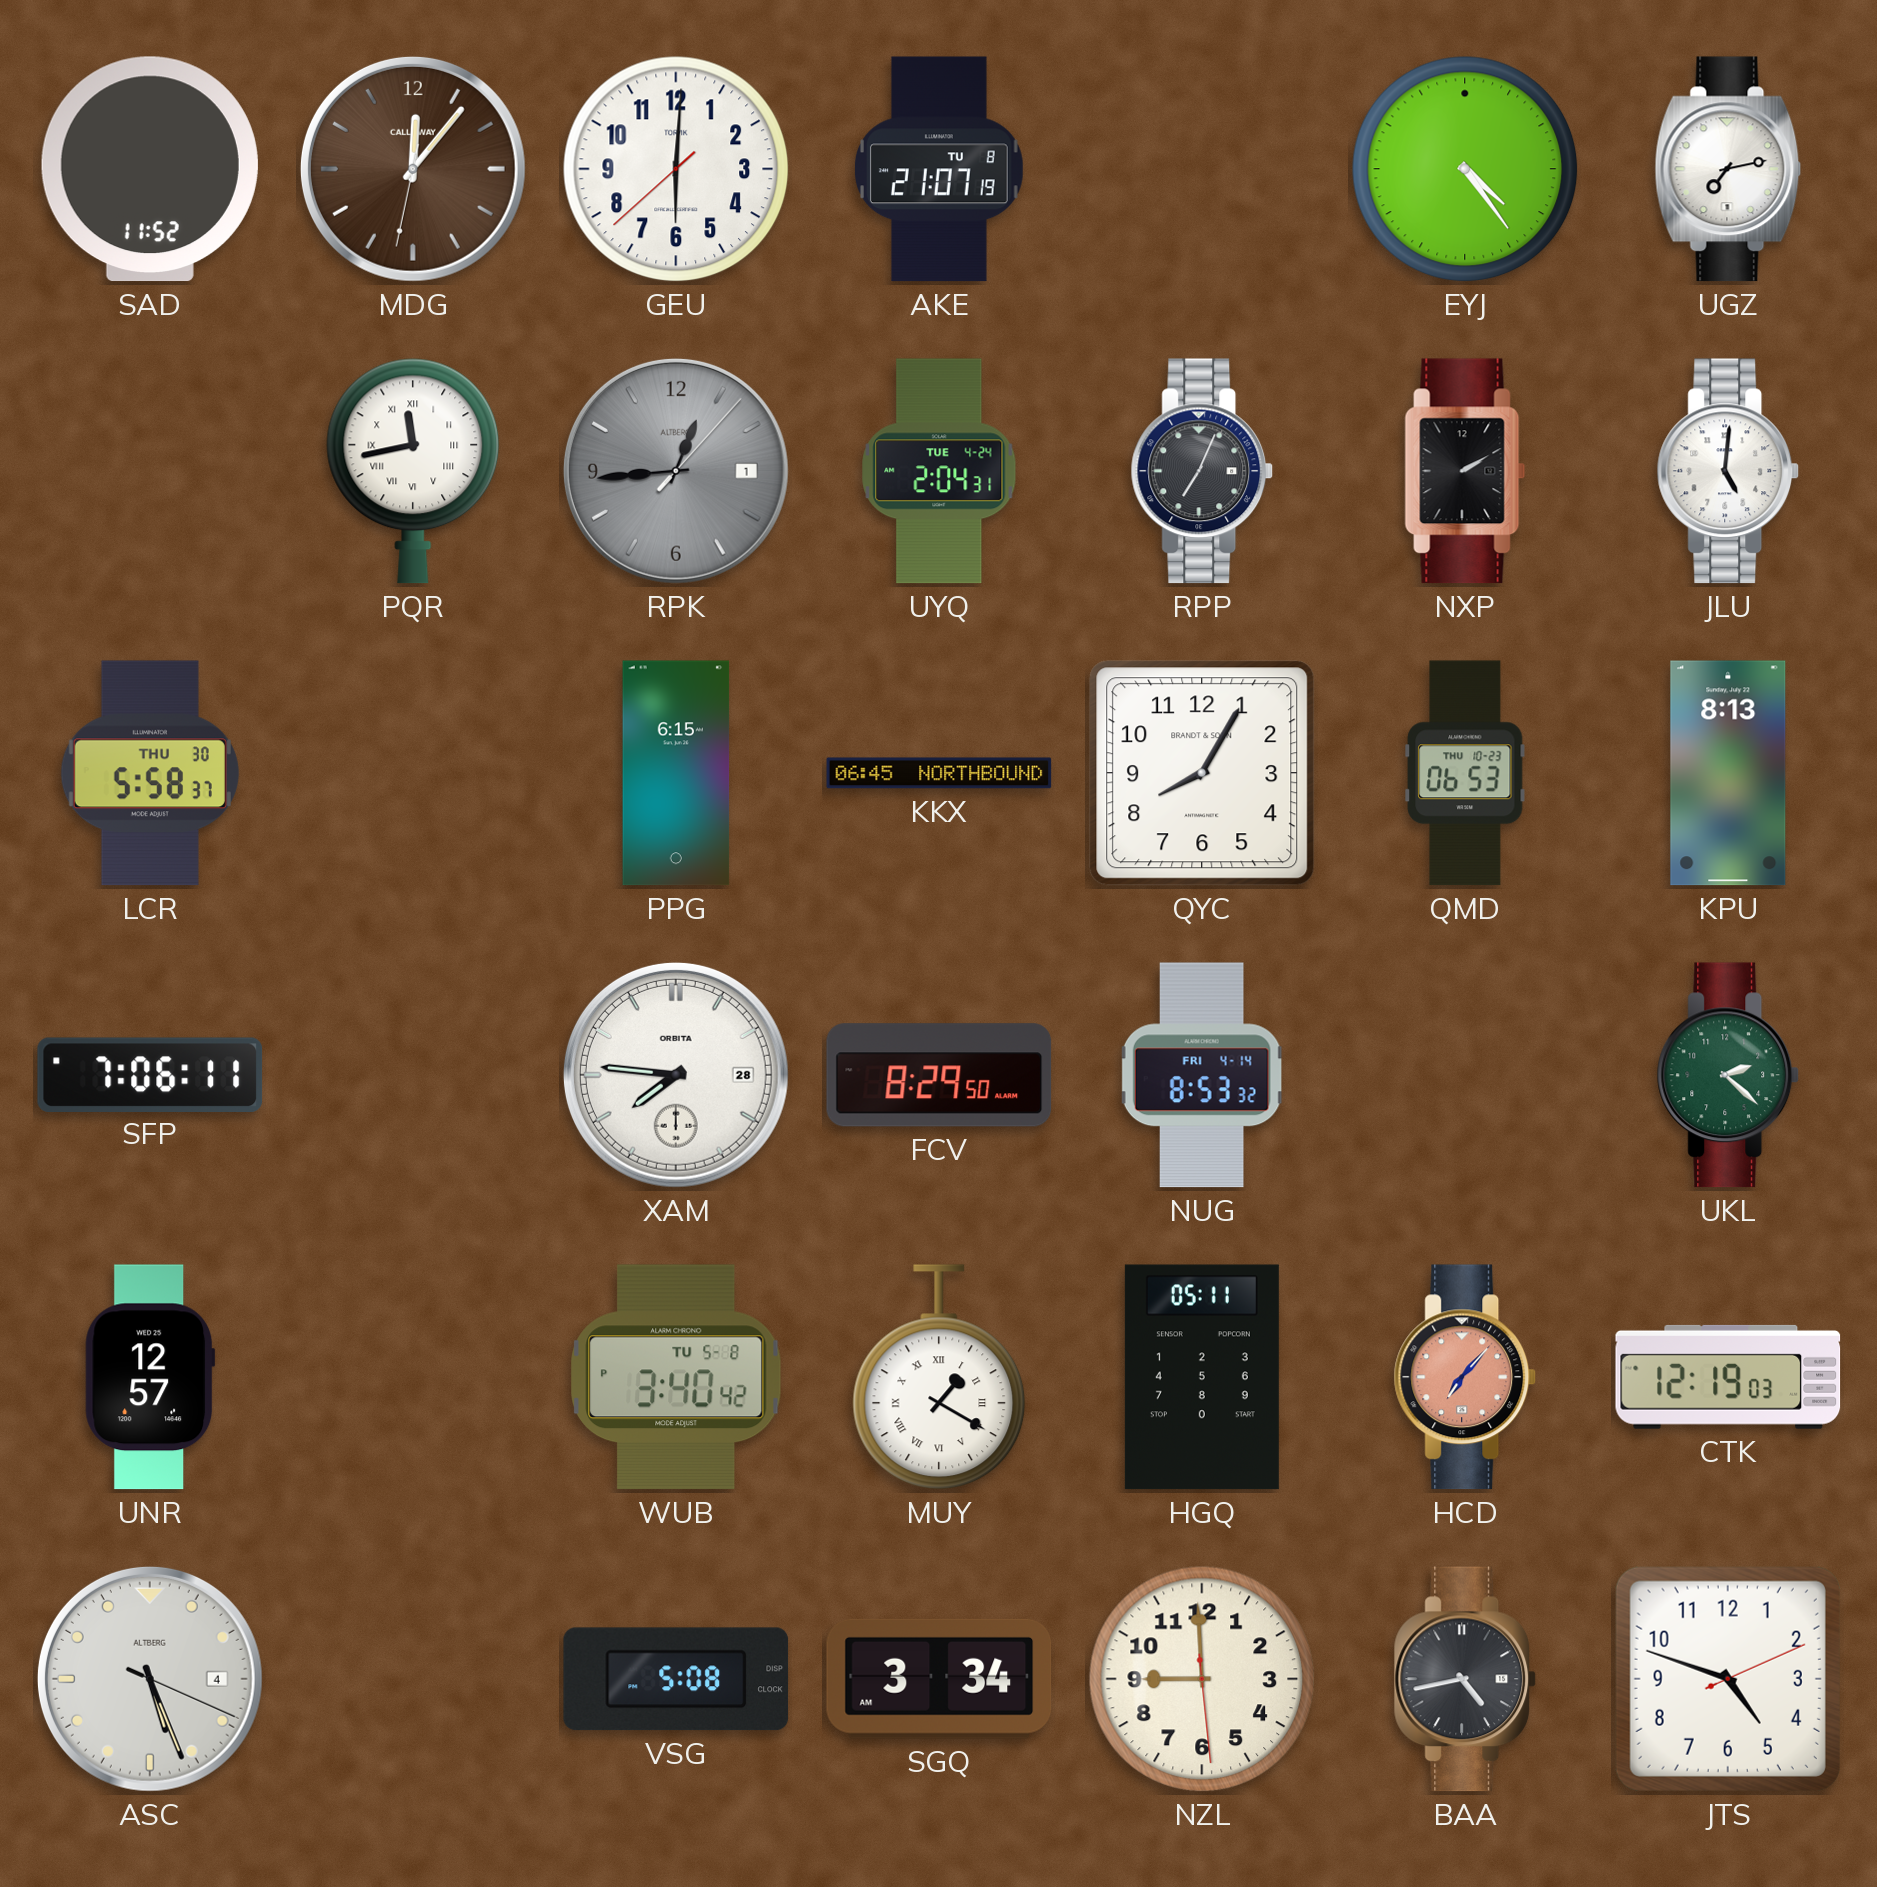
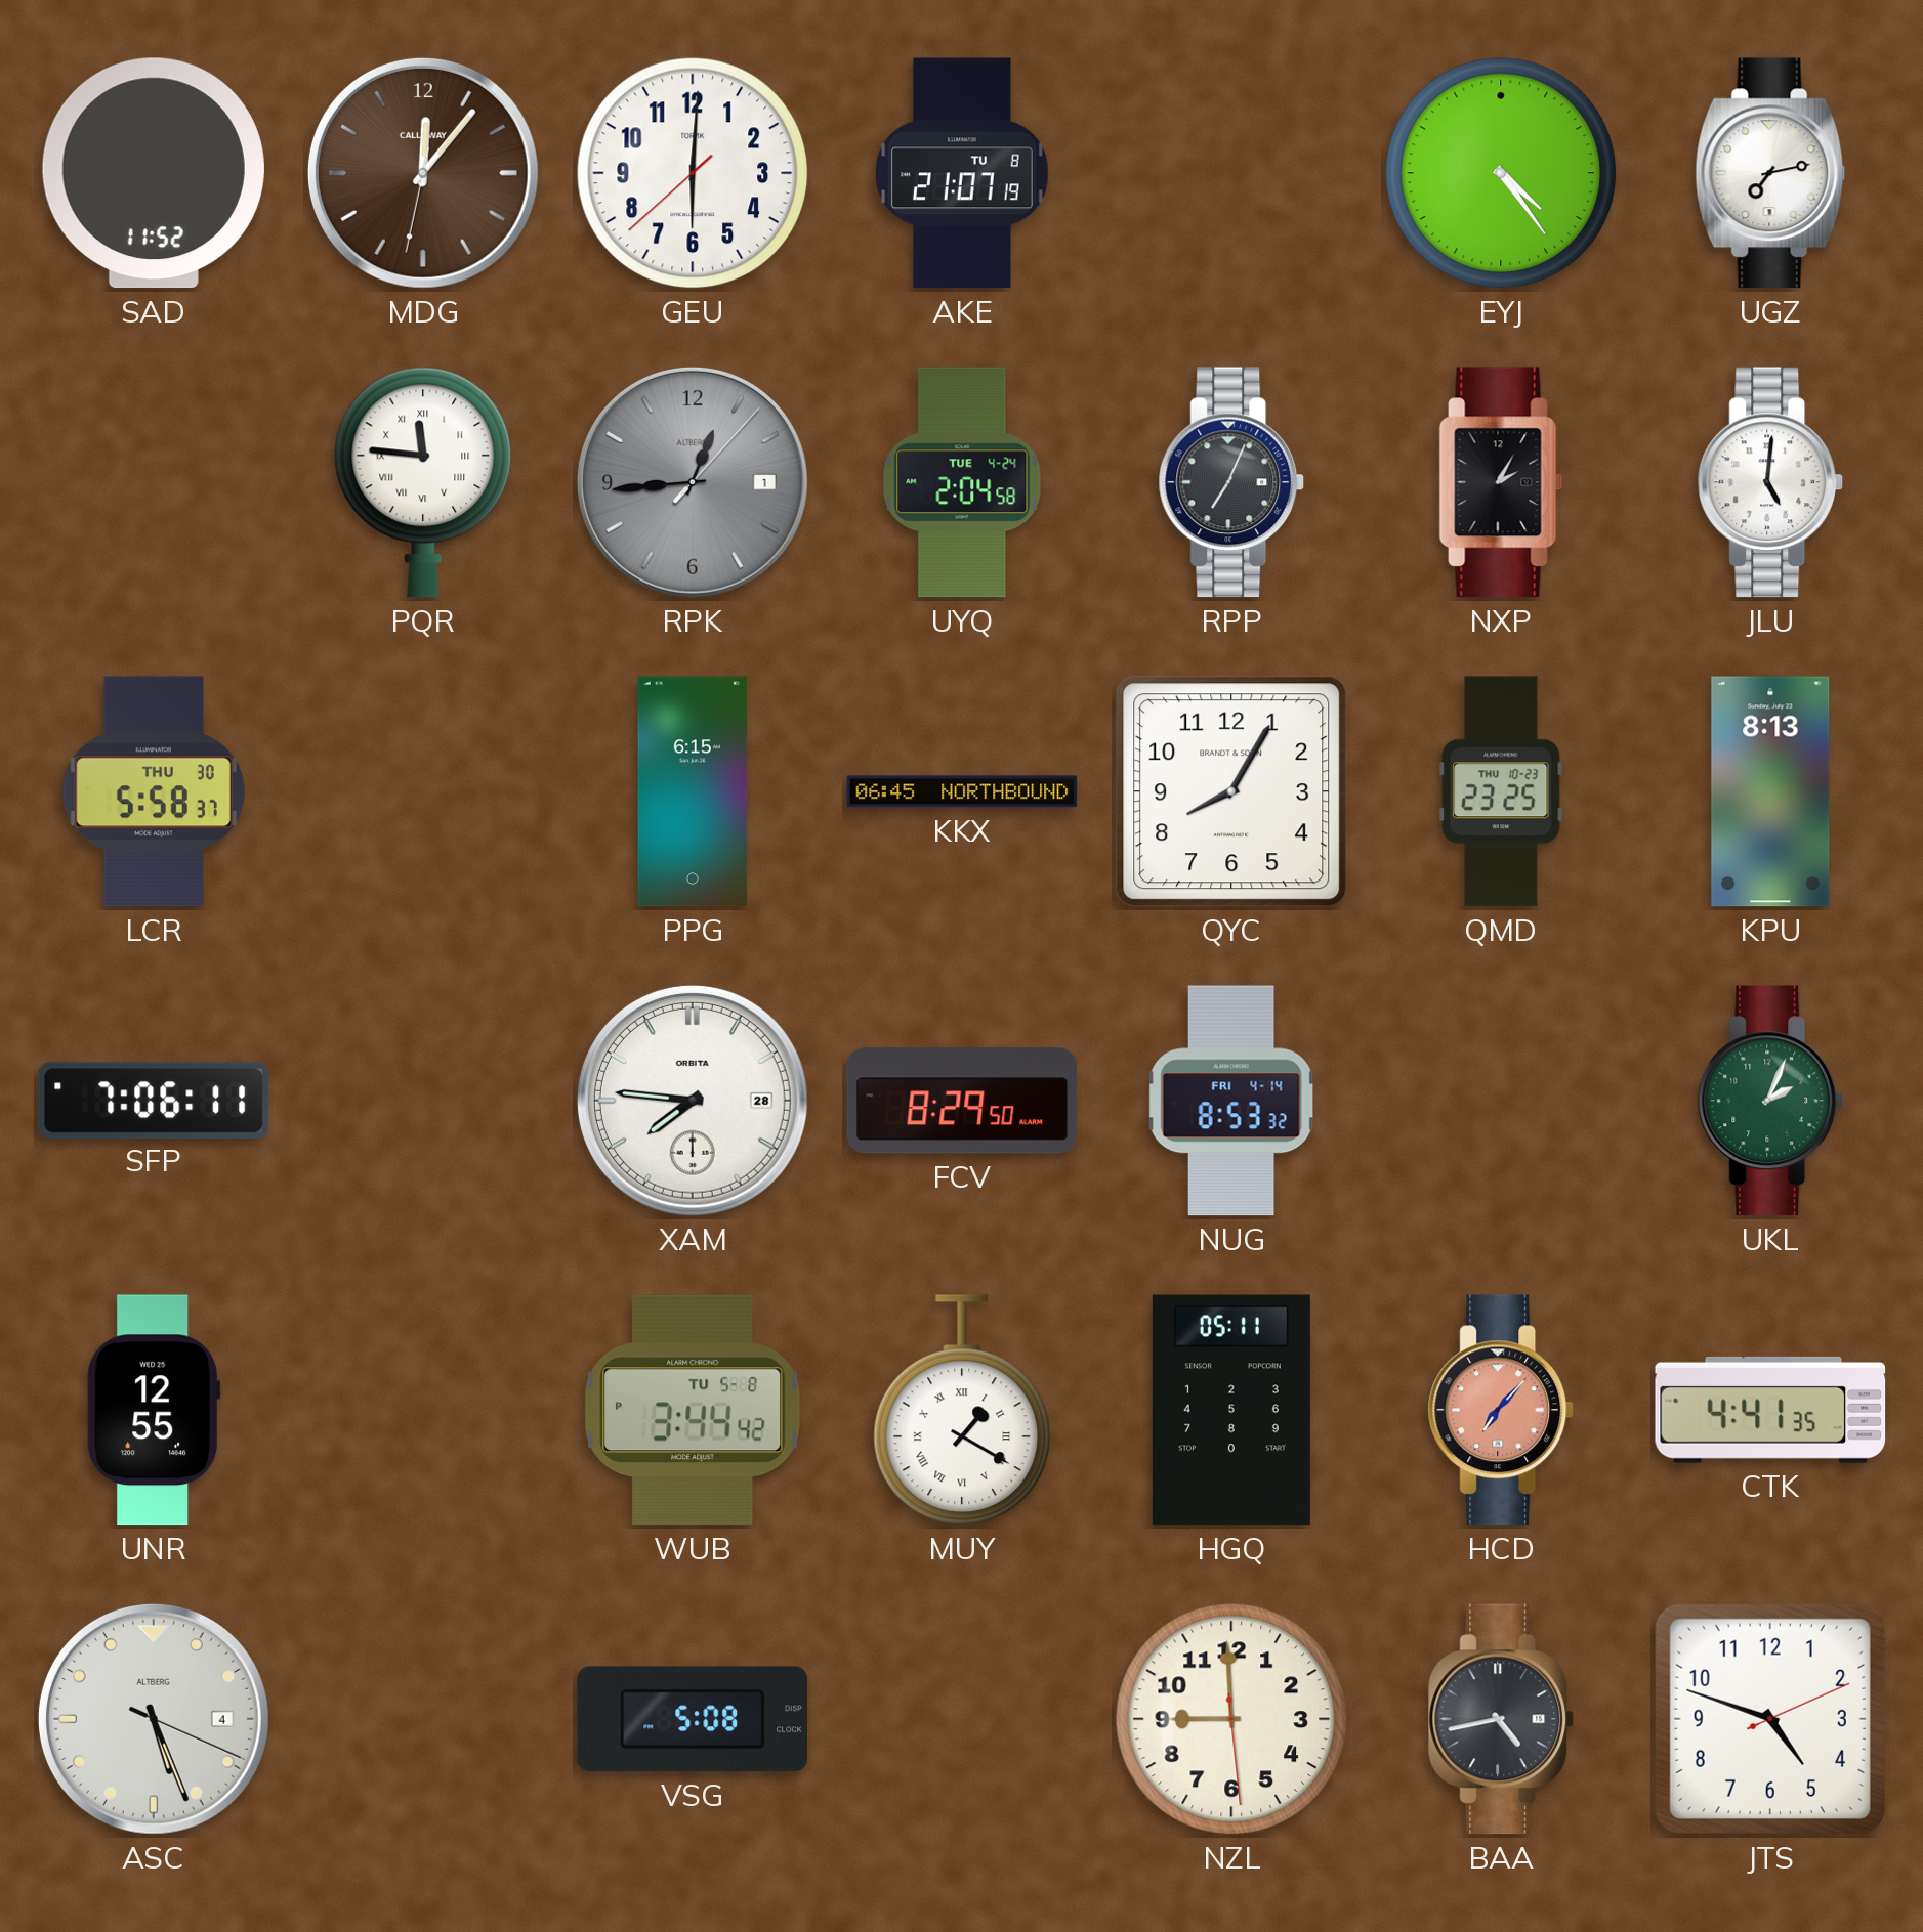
PQR: 11:43 -> 11:46
UYQ: 2:04:31 -> 2:04:58
NXP: 2:10 -> 2:05
QMD: 06:53 -> 23:25
UKL: 2:22 -> 2:04
UNR: 12:57 -> 12:55
WUB: 3:40 -> 3:44
CTK: 12:19 -> 4:41
SGQ: 3:34 -> none
